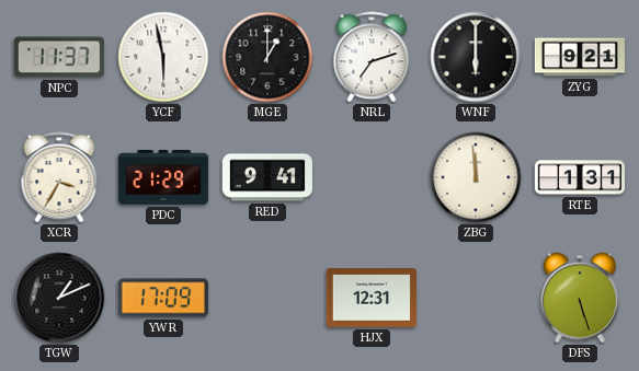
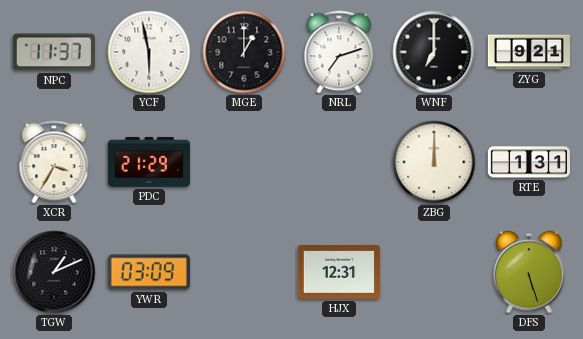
WNF: 6:00 -> 7:00
RED: 9:41 -> none
ZBG: 11:59 -> 12:00
YWR: 17:09 -> 03:09
